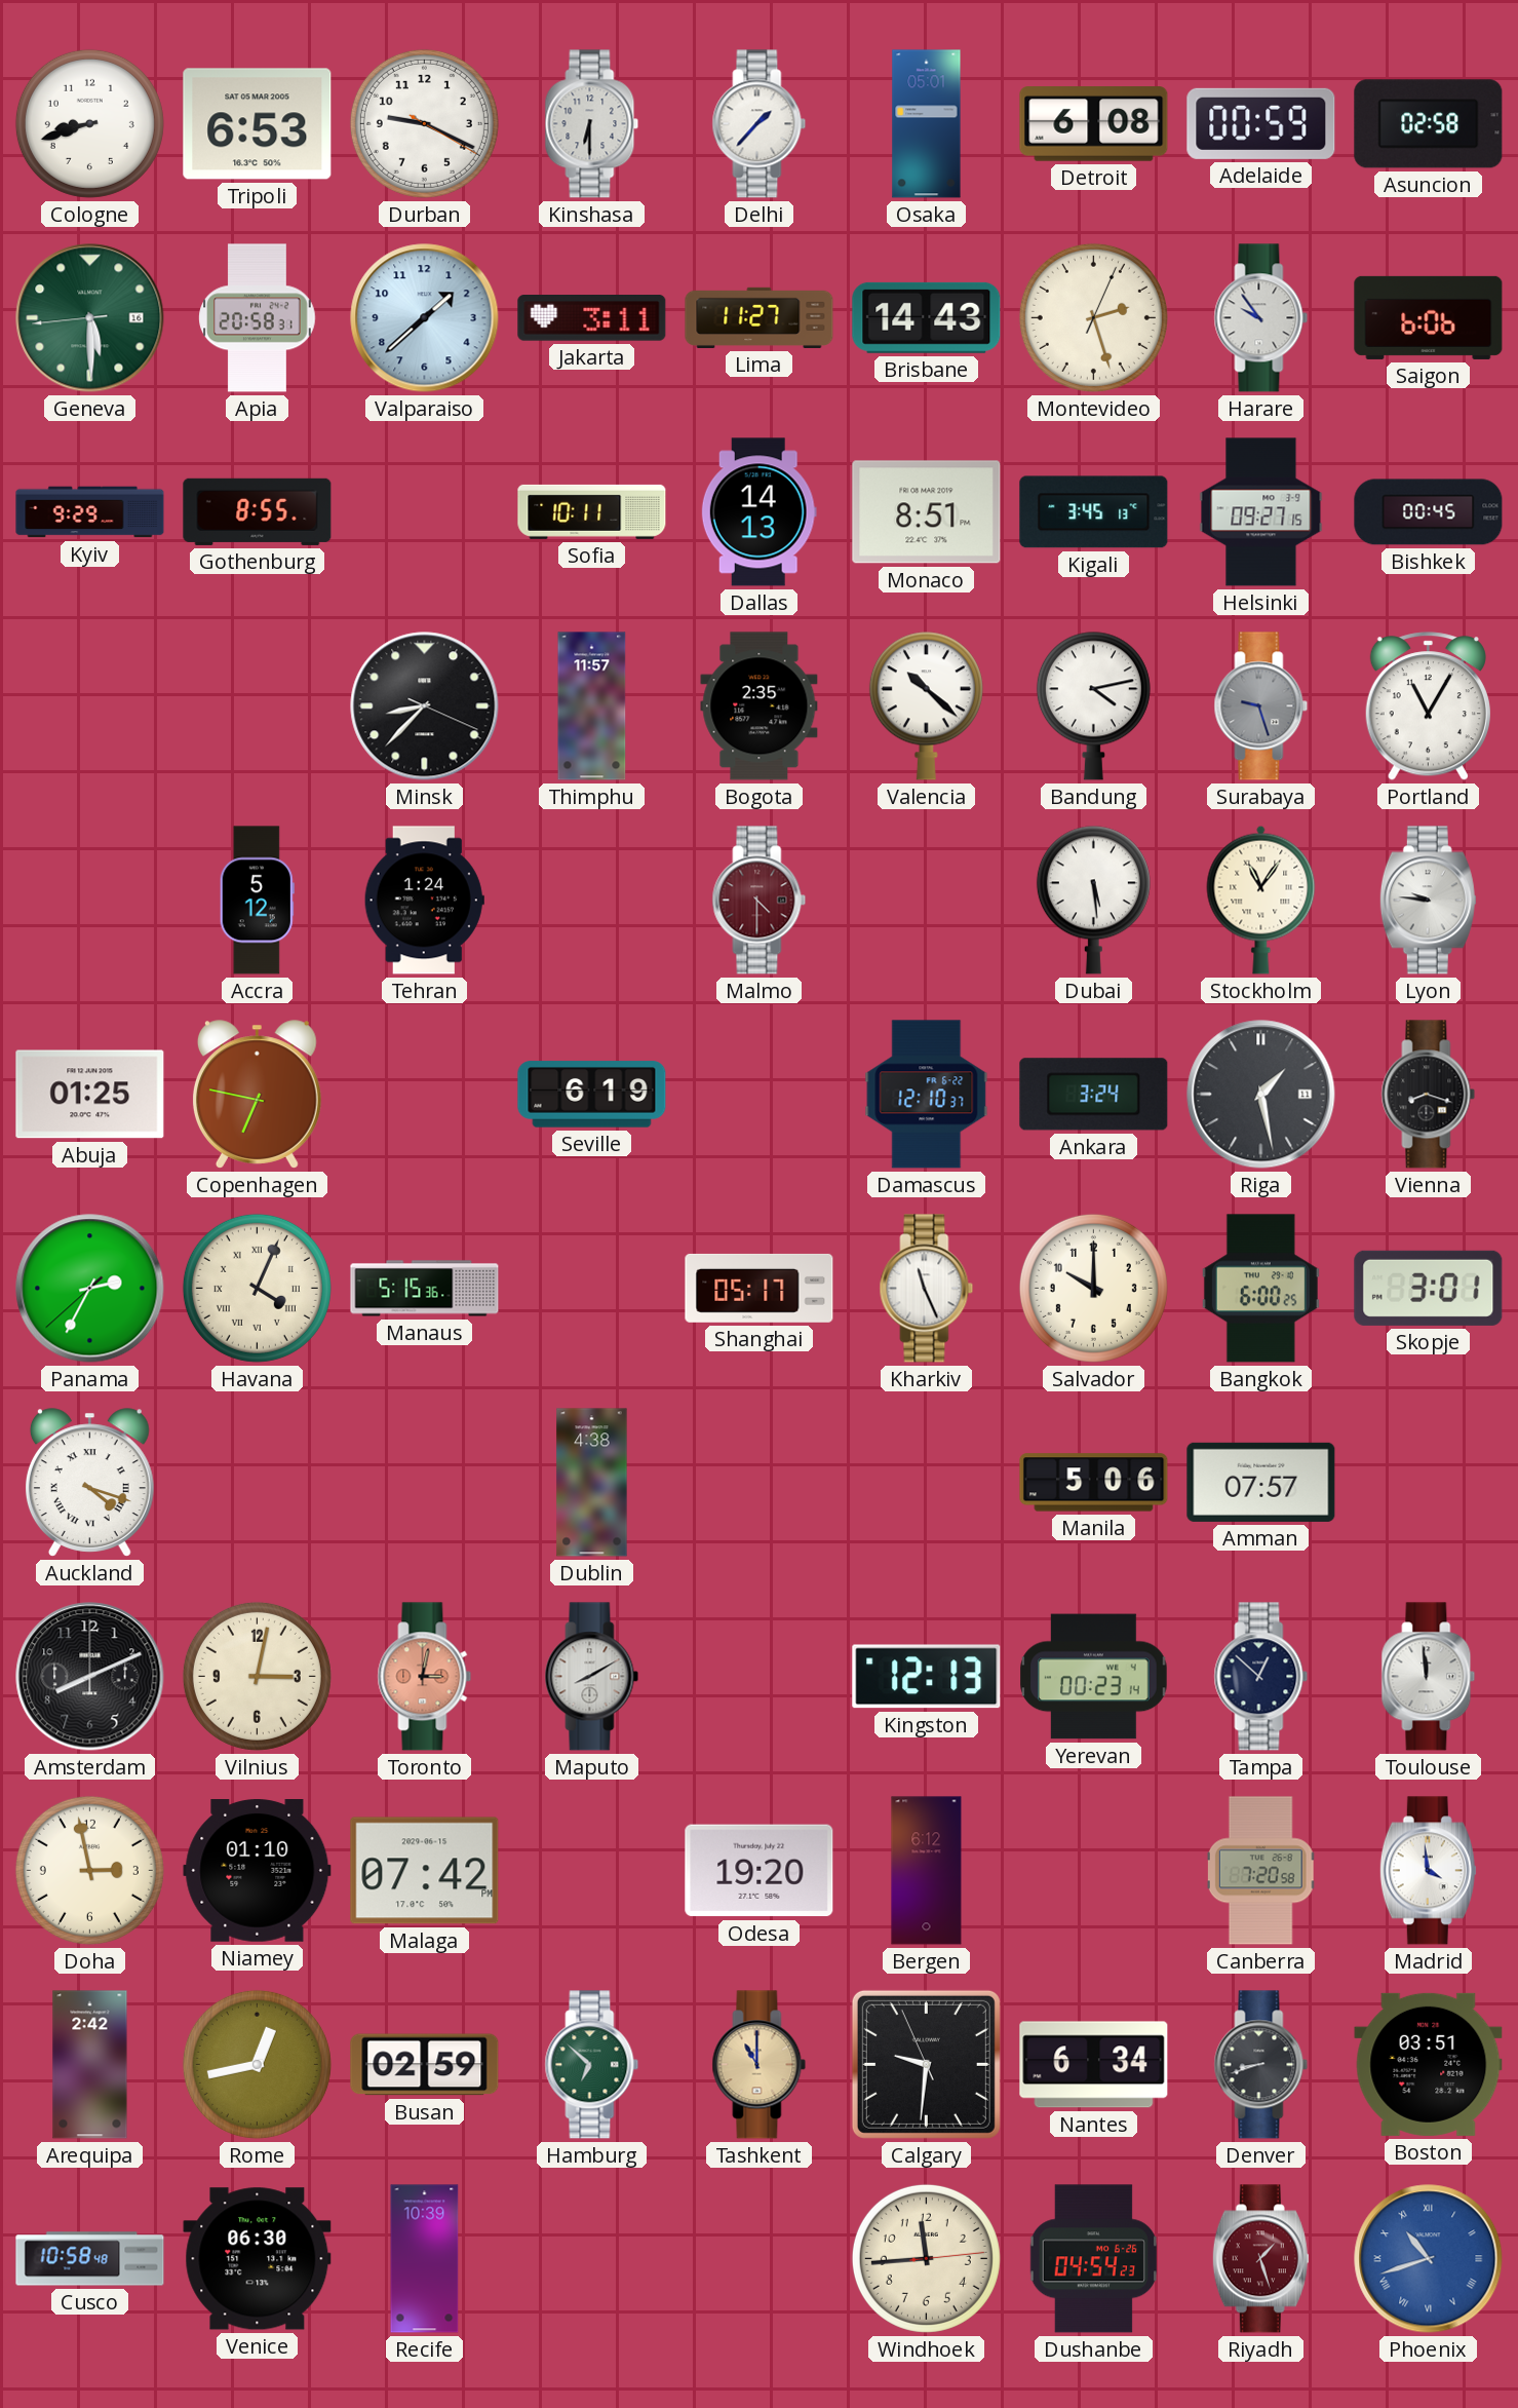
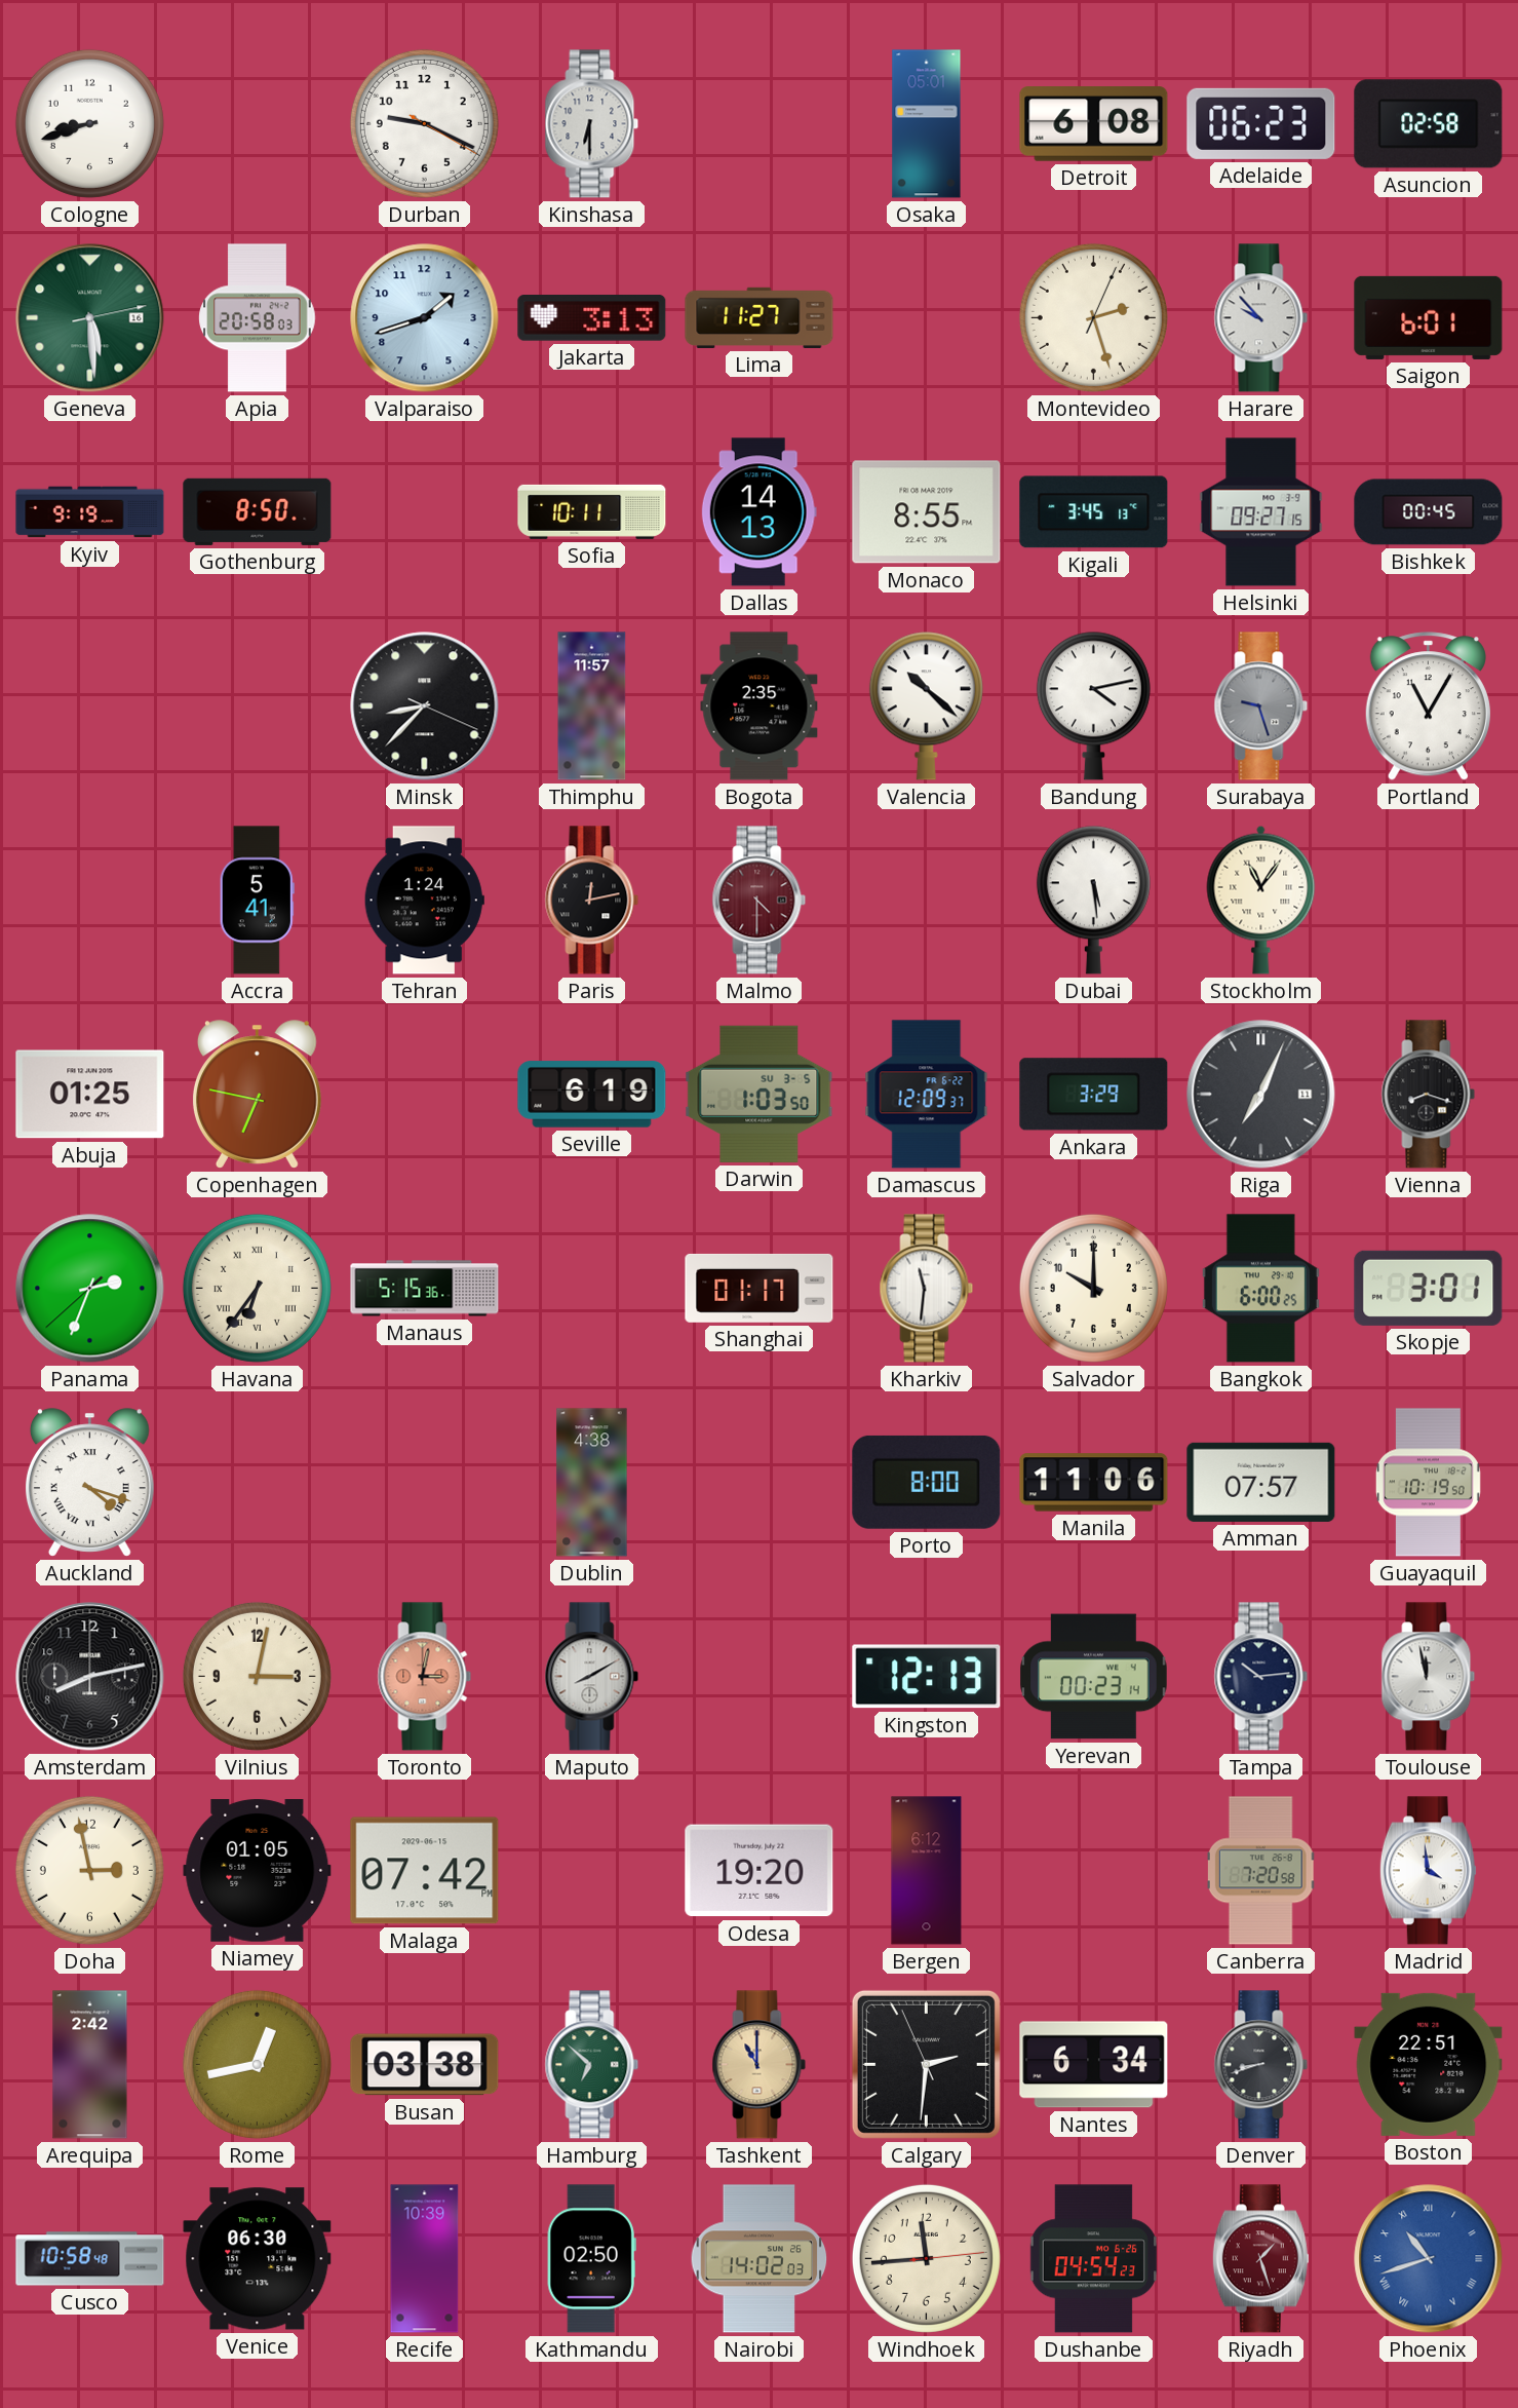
Tripoli: 6:53 -> none
Delhi: 1:37 -> none
Adelaide: 00:59 -> 06:23
Geneva: 5:29:44 -> 5:29:13
Apia: 20:58:31 -> 20:58:03
Valparaiso: 1:38 -> 1:42
Jakarta: 3:11 -> 3:13
Brisbane: 14:43 -> none
Harare: 9:54 -> 9:53
Saigon: 6:06 -> 6:01
Kyiv: 9:29 -> 9:19
Gothenburg: 8:55 -> 8:50
Monaco: 8:51 -> 8:55
Accra: 5:12 -> 5:41
Paris: none -> 12:13
Lyon: 9:46 -> none
Darwin: none -> 1:03
Damascus: 12:10 -> 12:09
Ankara: 3:24 -> 3:29
Riga: 1:28 -> 7:04
Panama: 2:34 -> 2:33
Havana: 4:04 -> 6:36
Shanghai: 05:17 -> 01:17
Kharkiv: 11:26 -> 11:31
Porto: none -> 8:00
Manila: 5:06 -> 11:06
Guayaquil: none -> 10:19
Amsterdam: 8:11 -> 8:13
Tampa: 12:52 -> 10:14
Toulouse: 11:59 -> 11:58
Niamey: 01:10 -> 01:05
Busan: 02:59 -> 03:38
Calgary: 9:30 -> 2:30
Boston: 03:51 -> 22:51
Kathmandu: none -> 02:50
Nairobi: none -> 14:02
